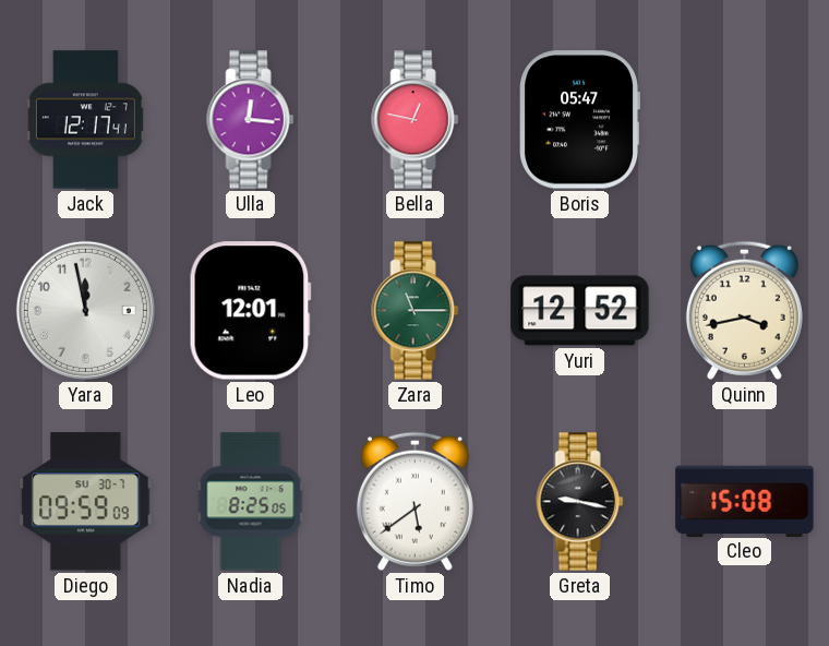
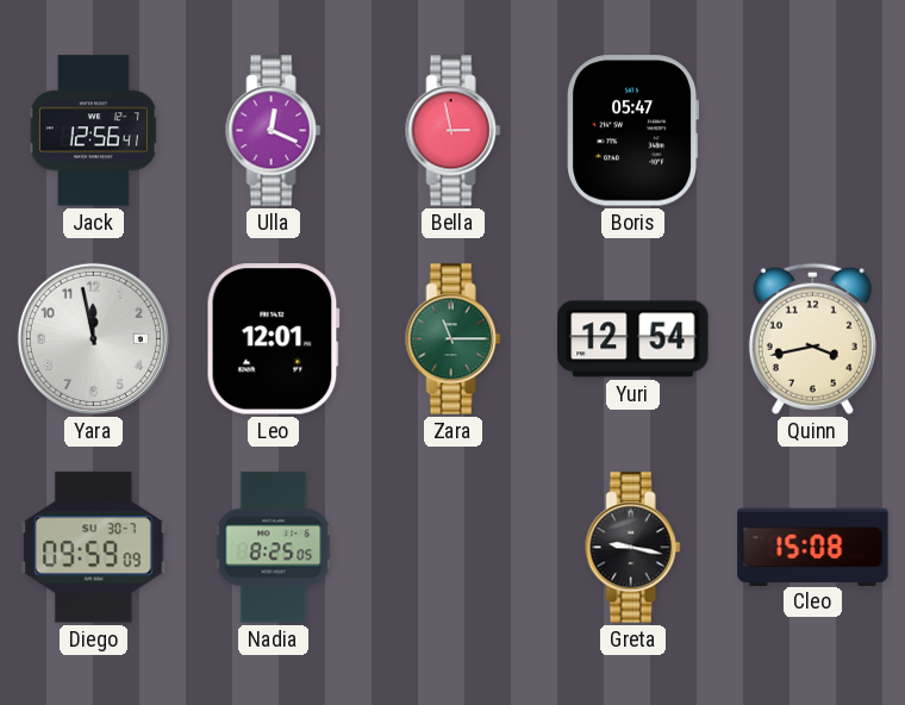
Jack: 12:17 -> 12:56
Ulla: 12:16 -> 12:19
Bella: 12:47 -> 2:58
Yuri: 12:52 -> 12:54
Timo: 5:39 -> none
